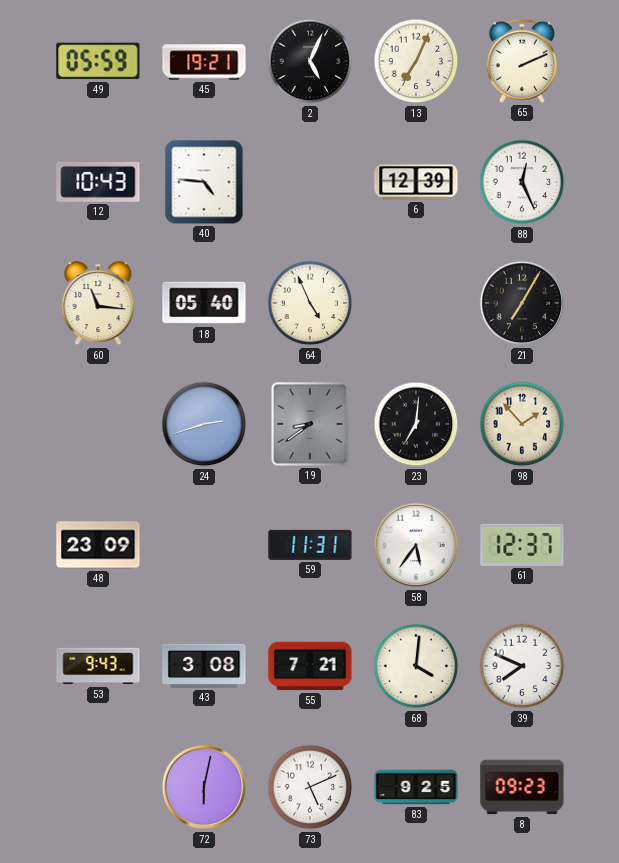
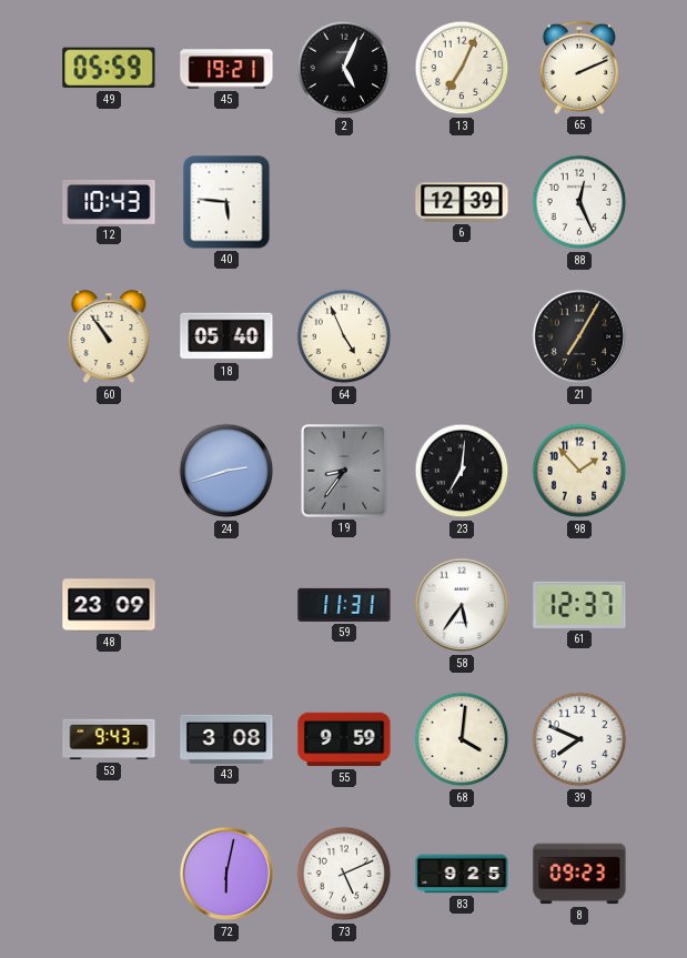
40: 4:46 -> 5:46
60: 11:16 -> 10:54
19: 8:39 -> 8:36
55: 7:21 -> 9:59
